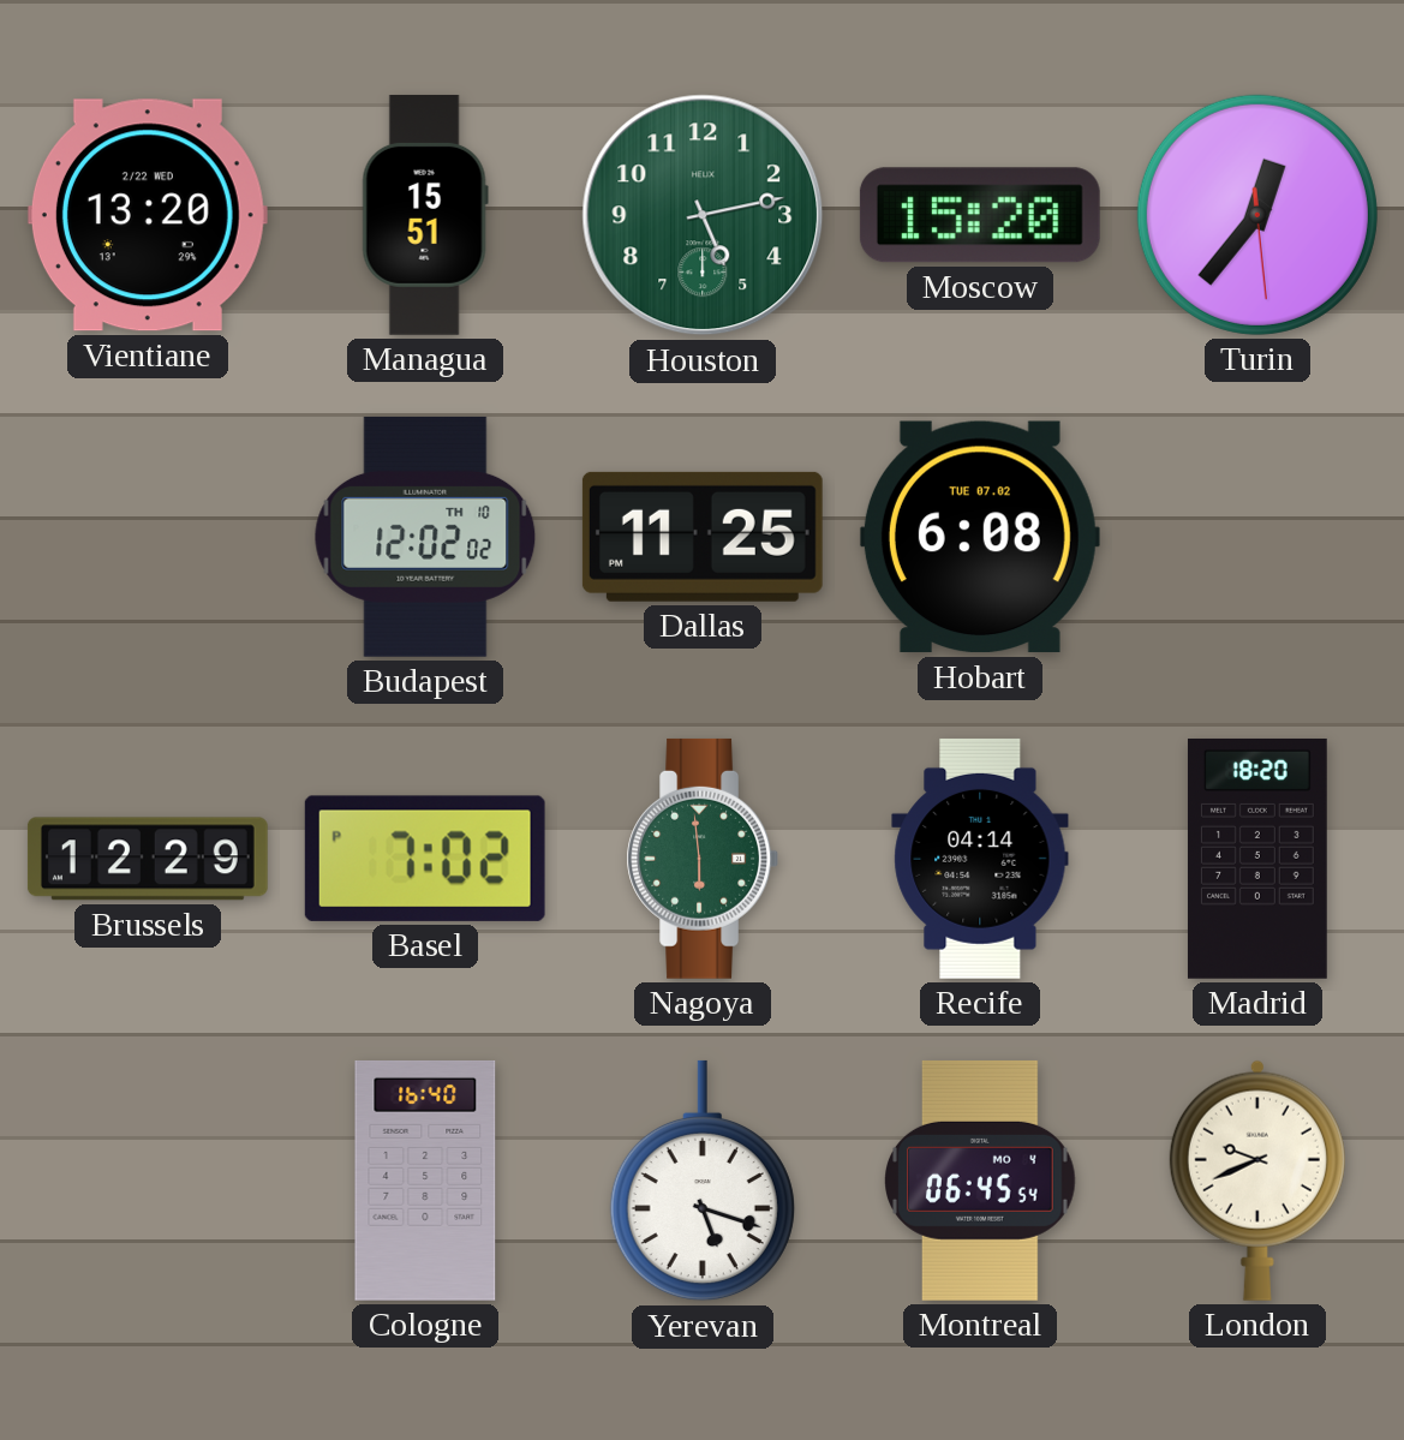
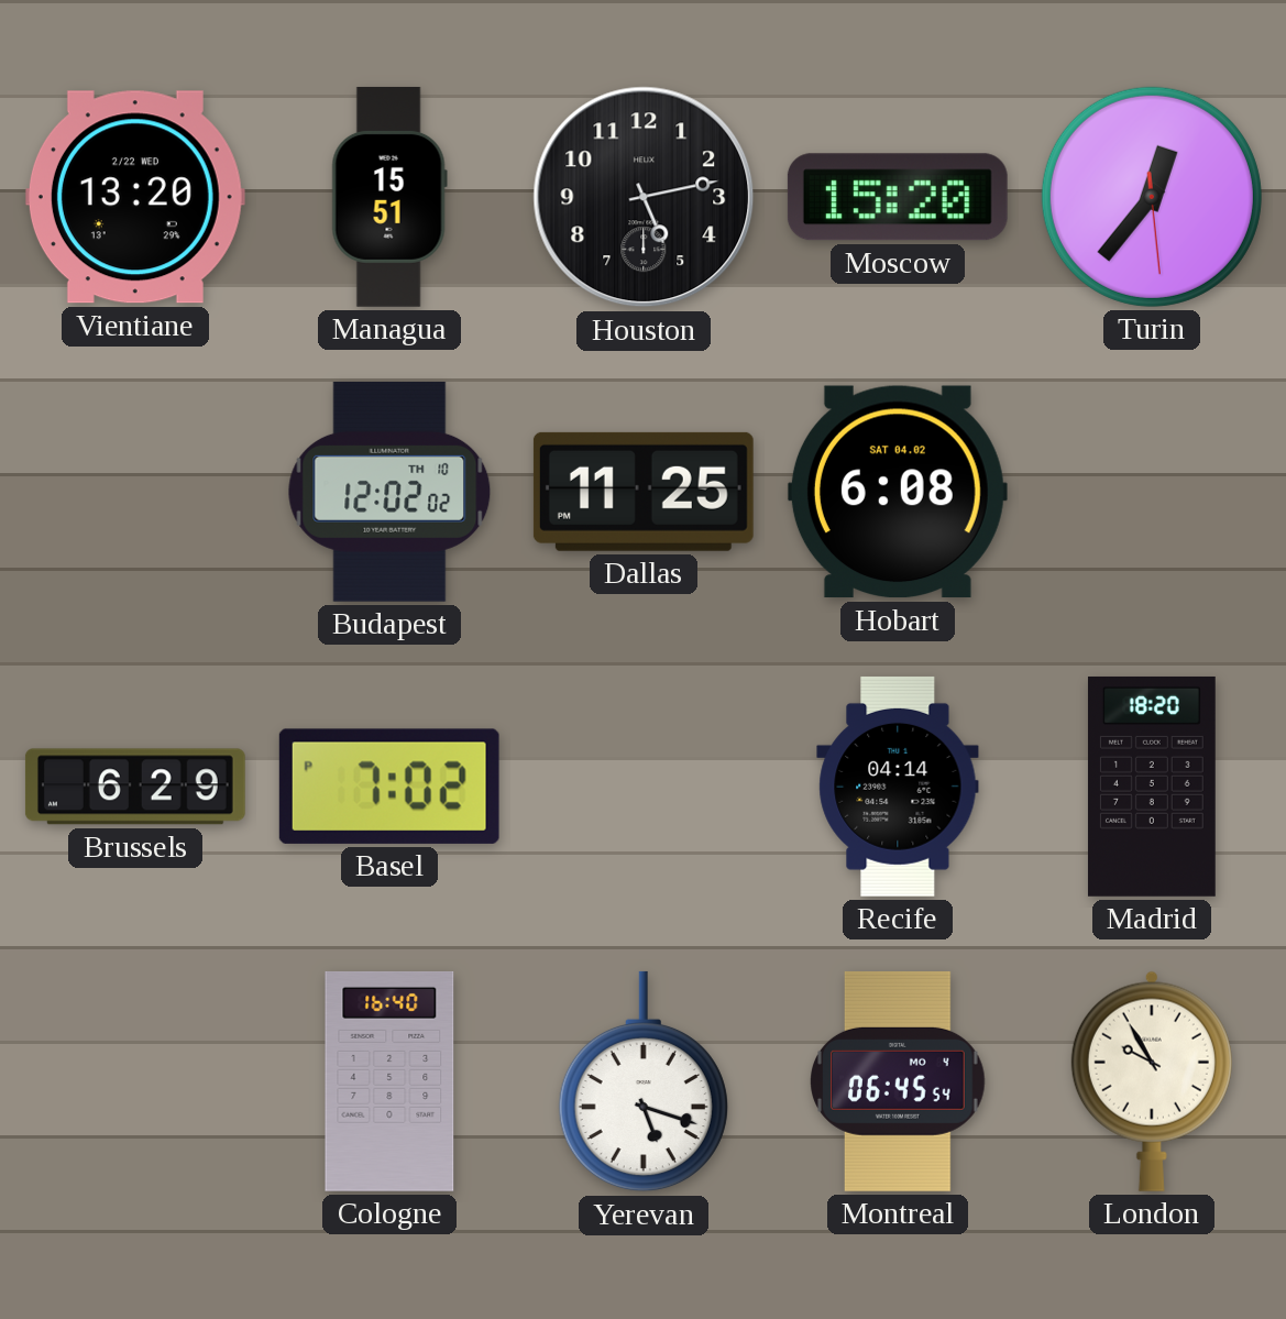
Houston dial: green -> black
Hobart date: TUE 07.02 -> SAT 04.02
Brussels: 12:29 -> 6:29
Nagoya: 5:59 -> none
London: 9:41 -> 9:55
